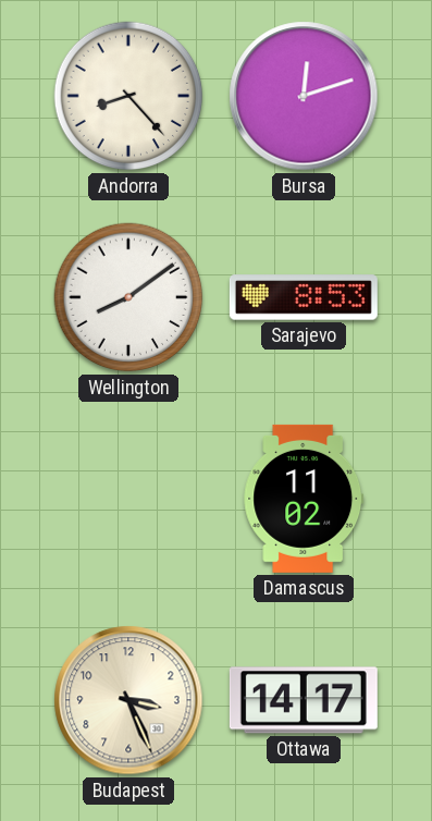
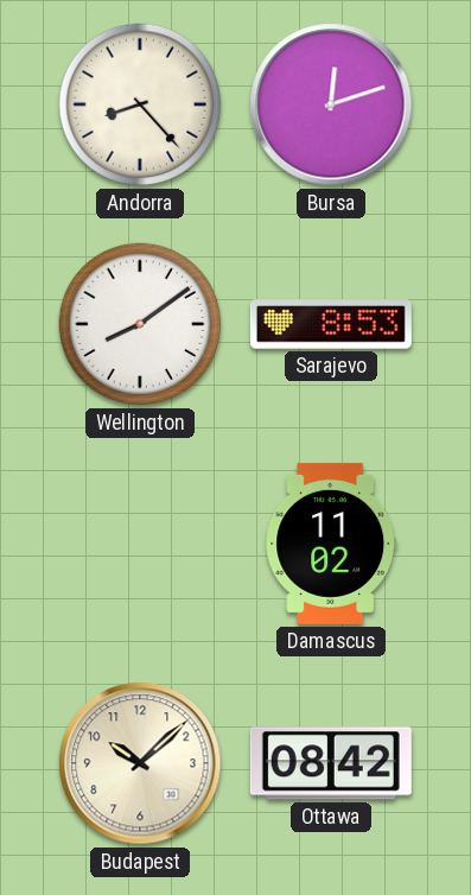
Budapest: 3:26 -> 10:08
Ottawa: 14:17 -> 08:42
